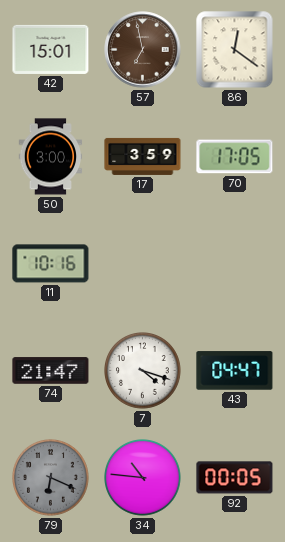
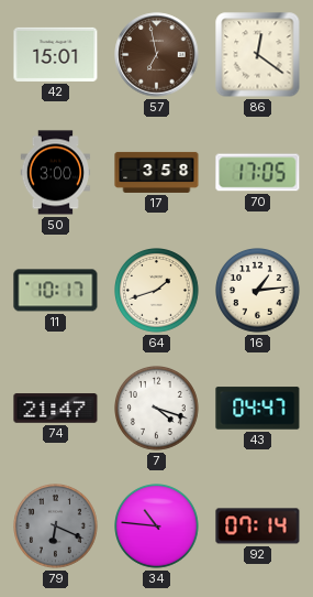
17: 3:59 -> 3:58
11: 10:16 -> 10:17
64: none -> 1:42
16: none -> 1:14
92: 00:05 -> 07:14
